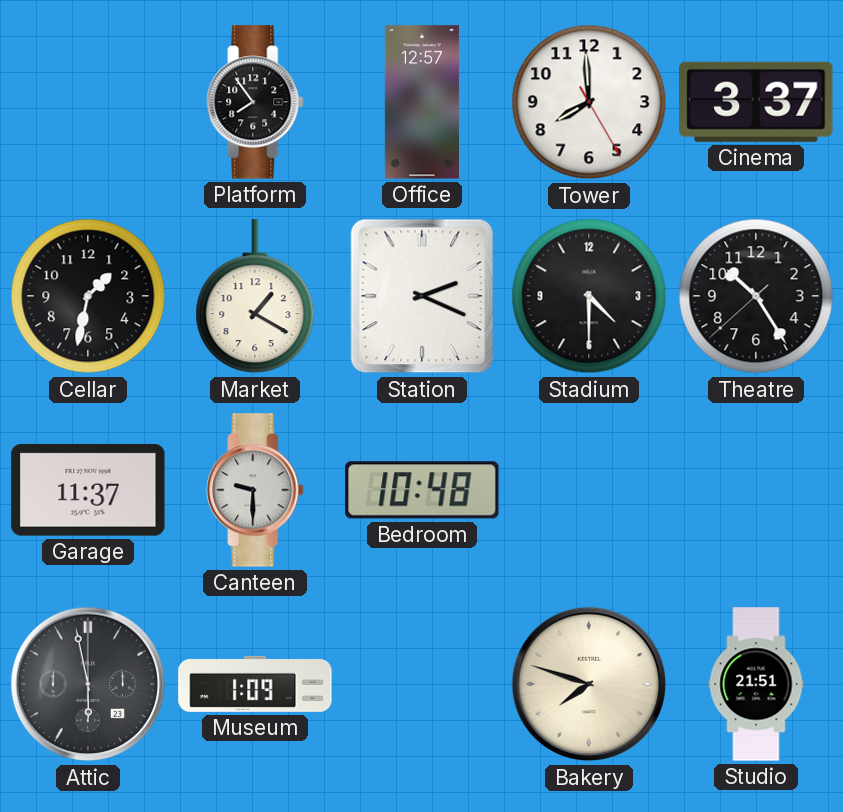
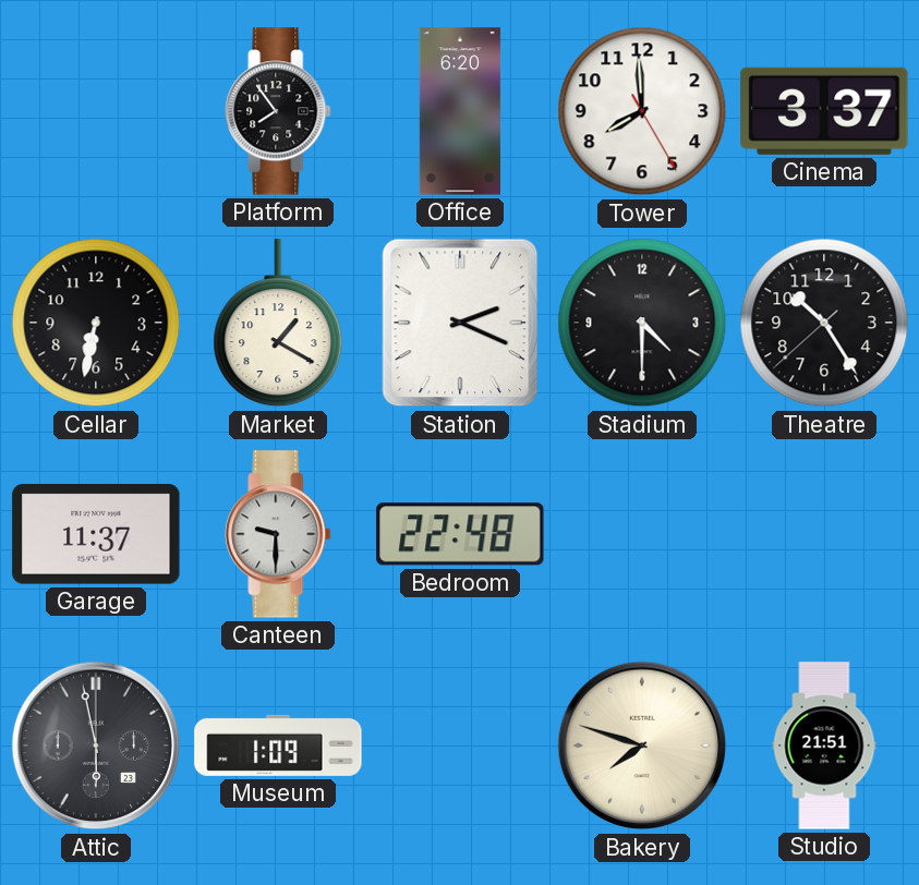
Office: 12:57 -> 6:20
Cellar: 1:32 -> 6:32
Bedroom: 10:48 -> 22:48
